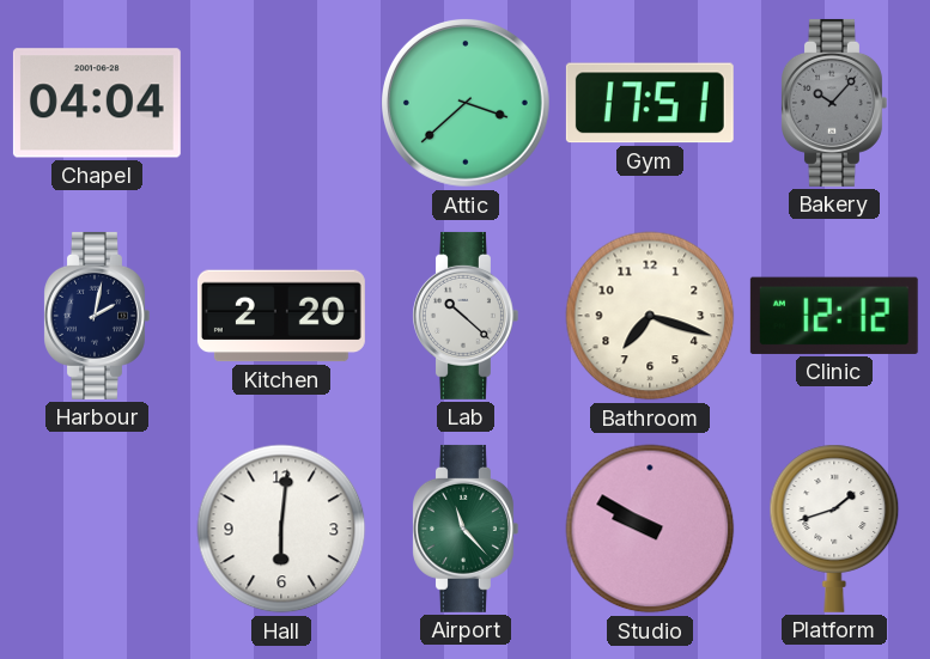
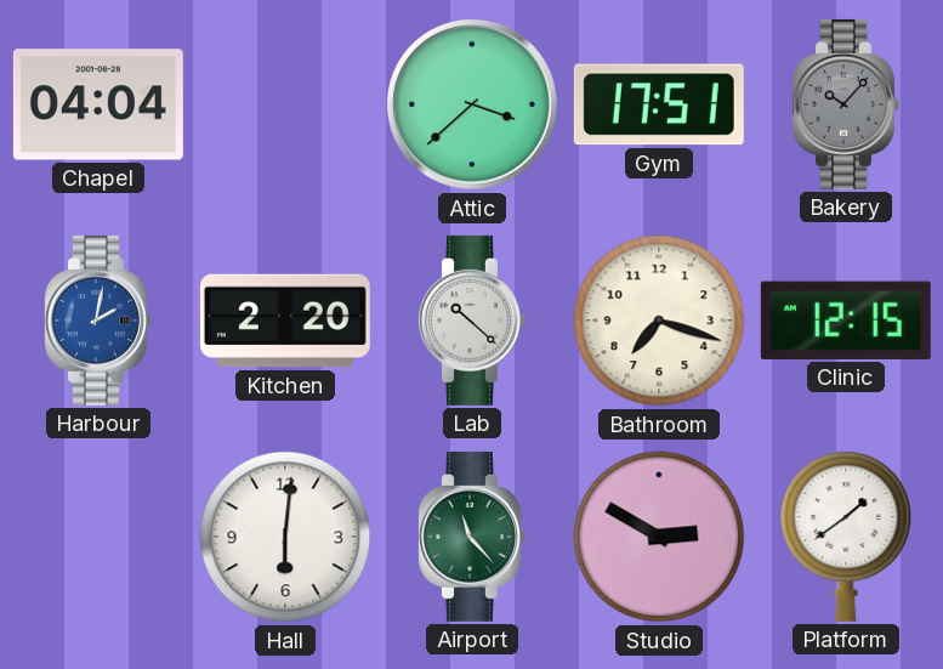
Harbour dial: navy -> blue
Clinic: 12:12 -> 12:15
Studio: 9:50 -> 2:50
Platform: 1:42 -> 1:39
